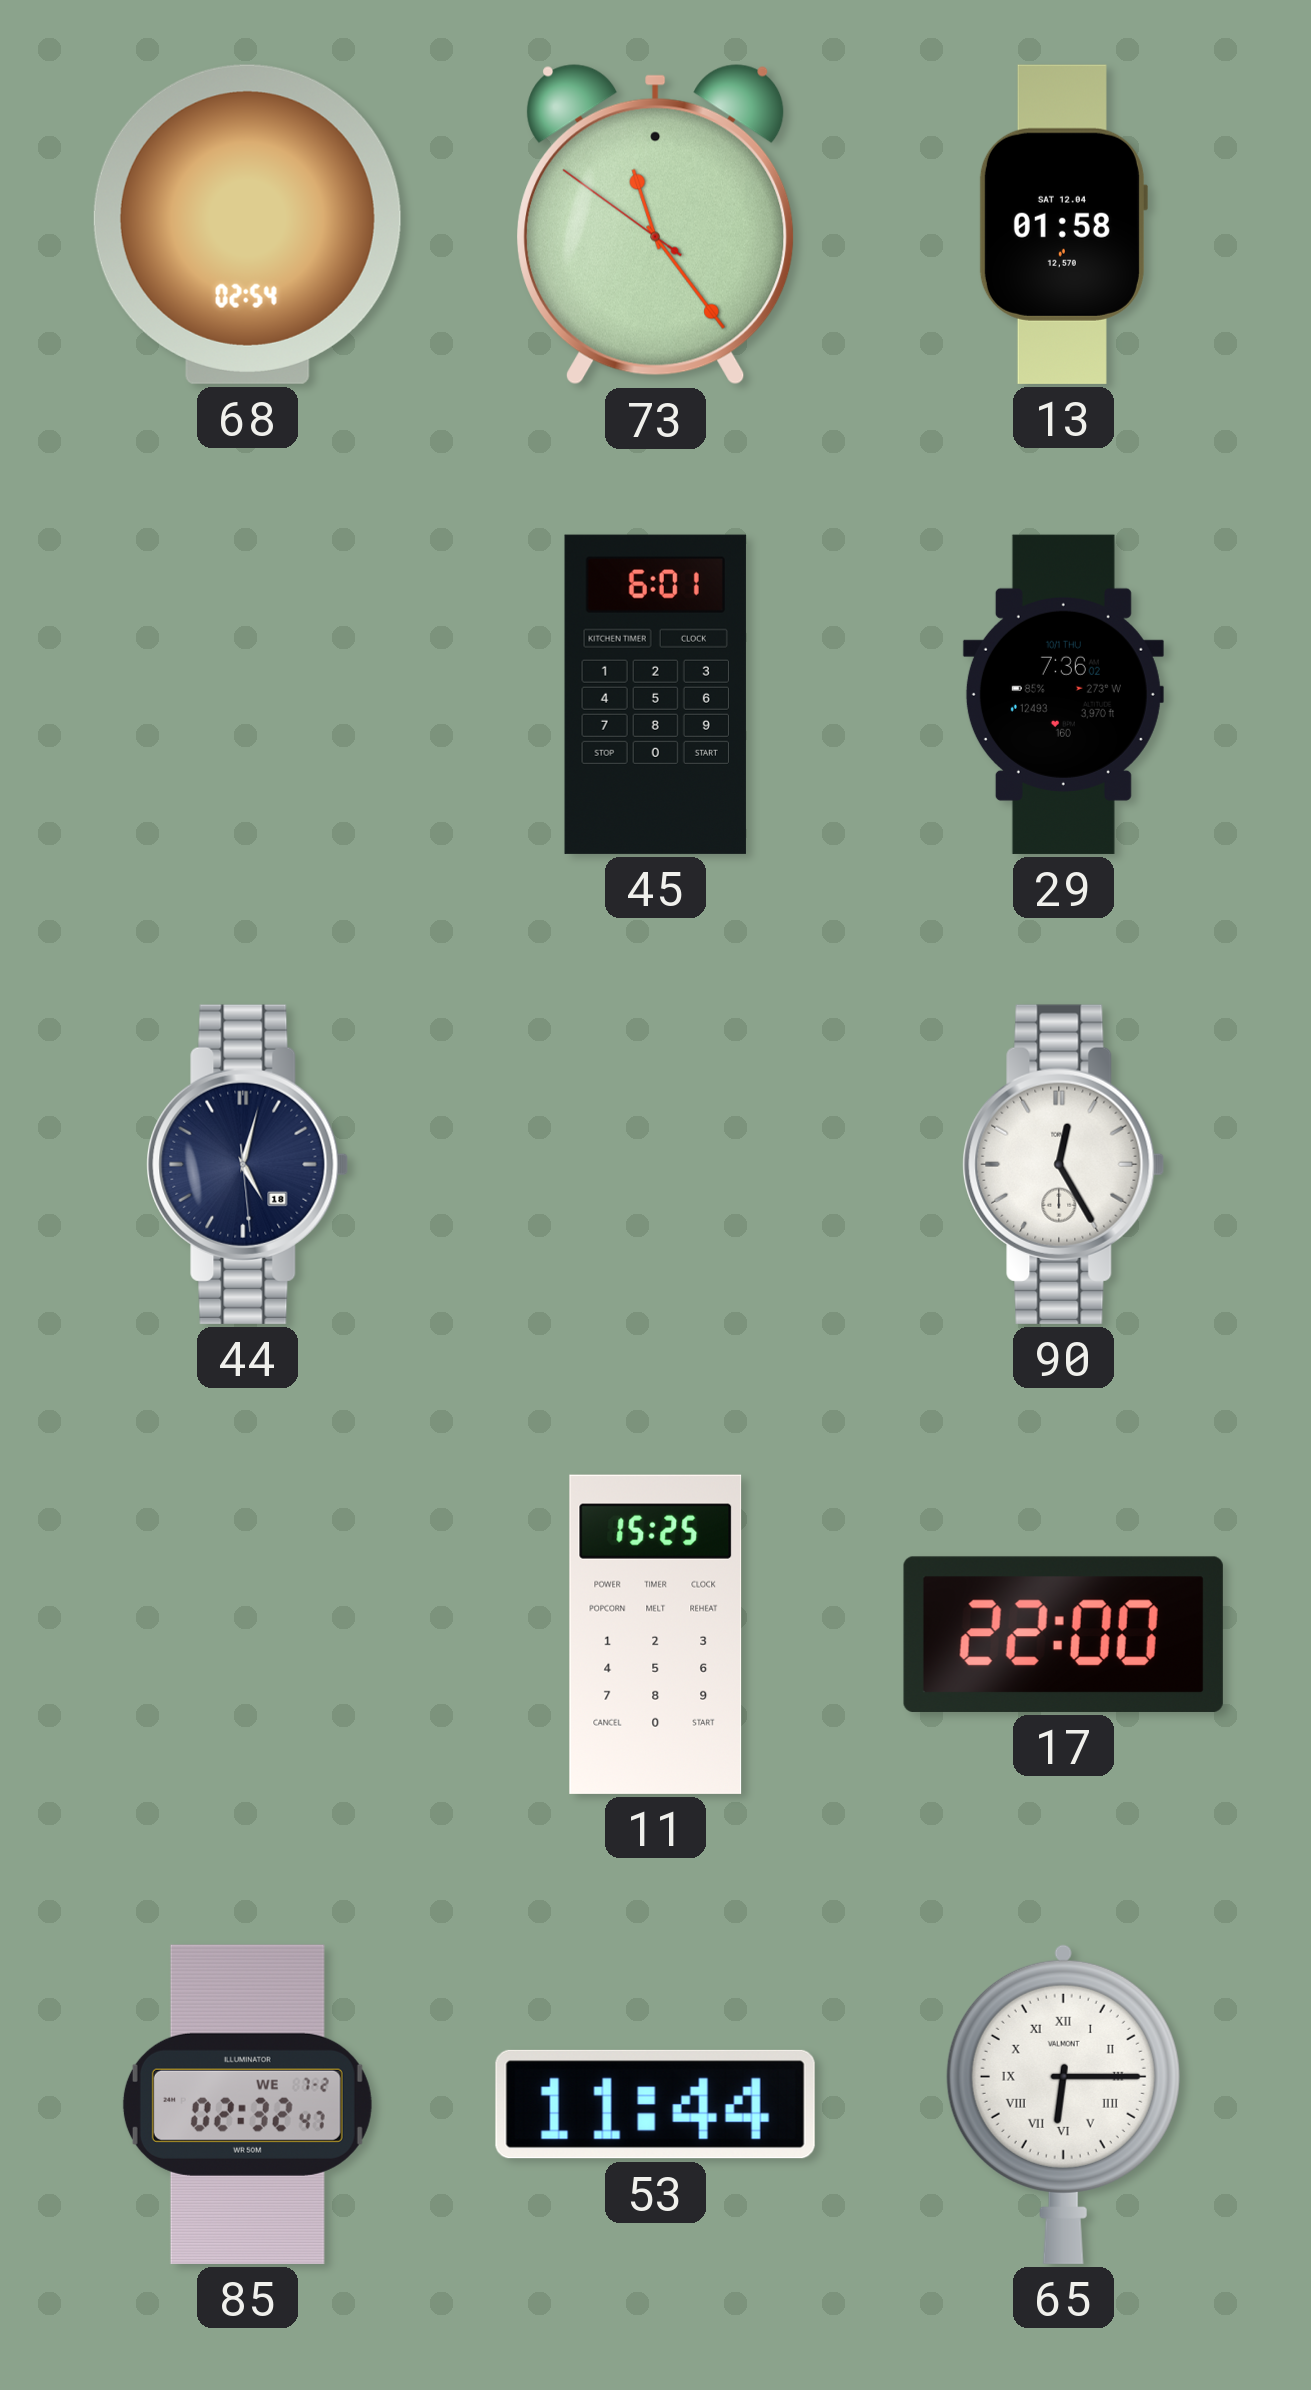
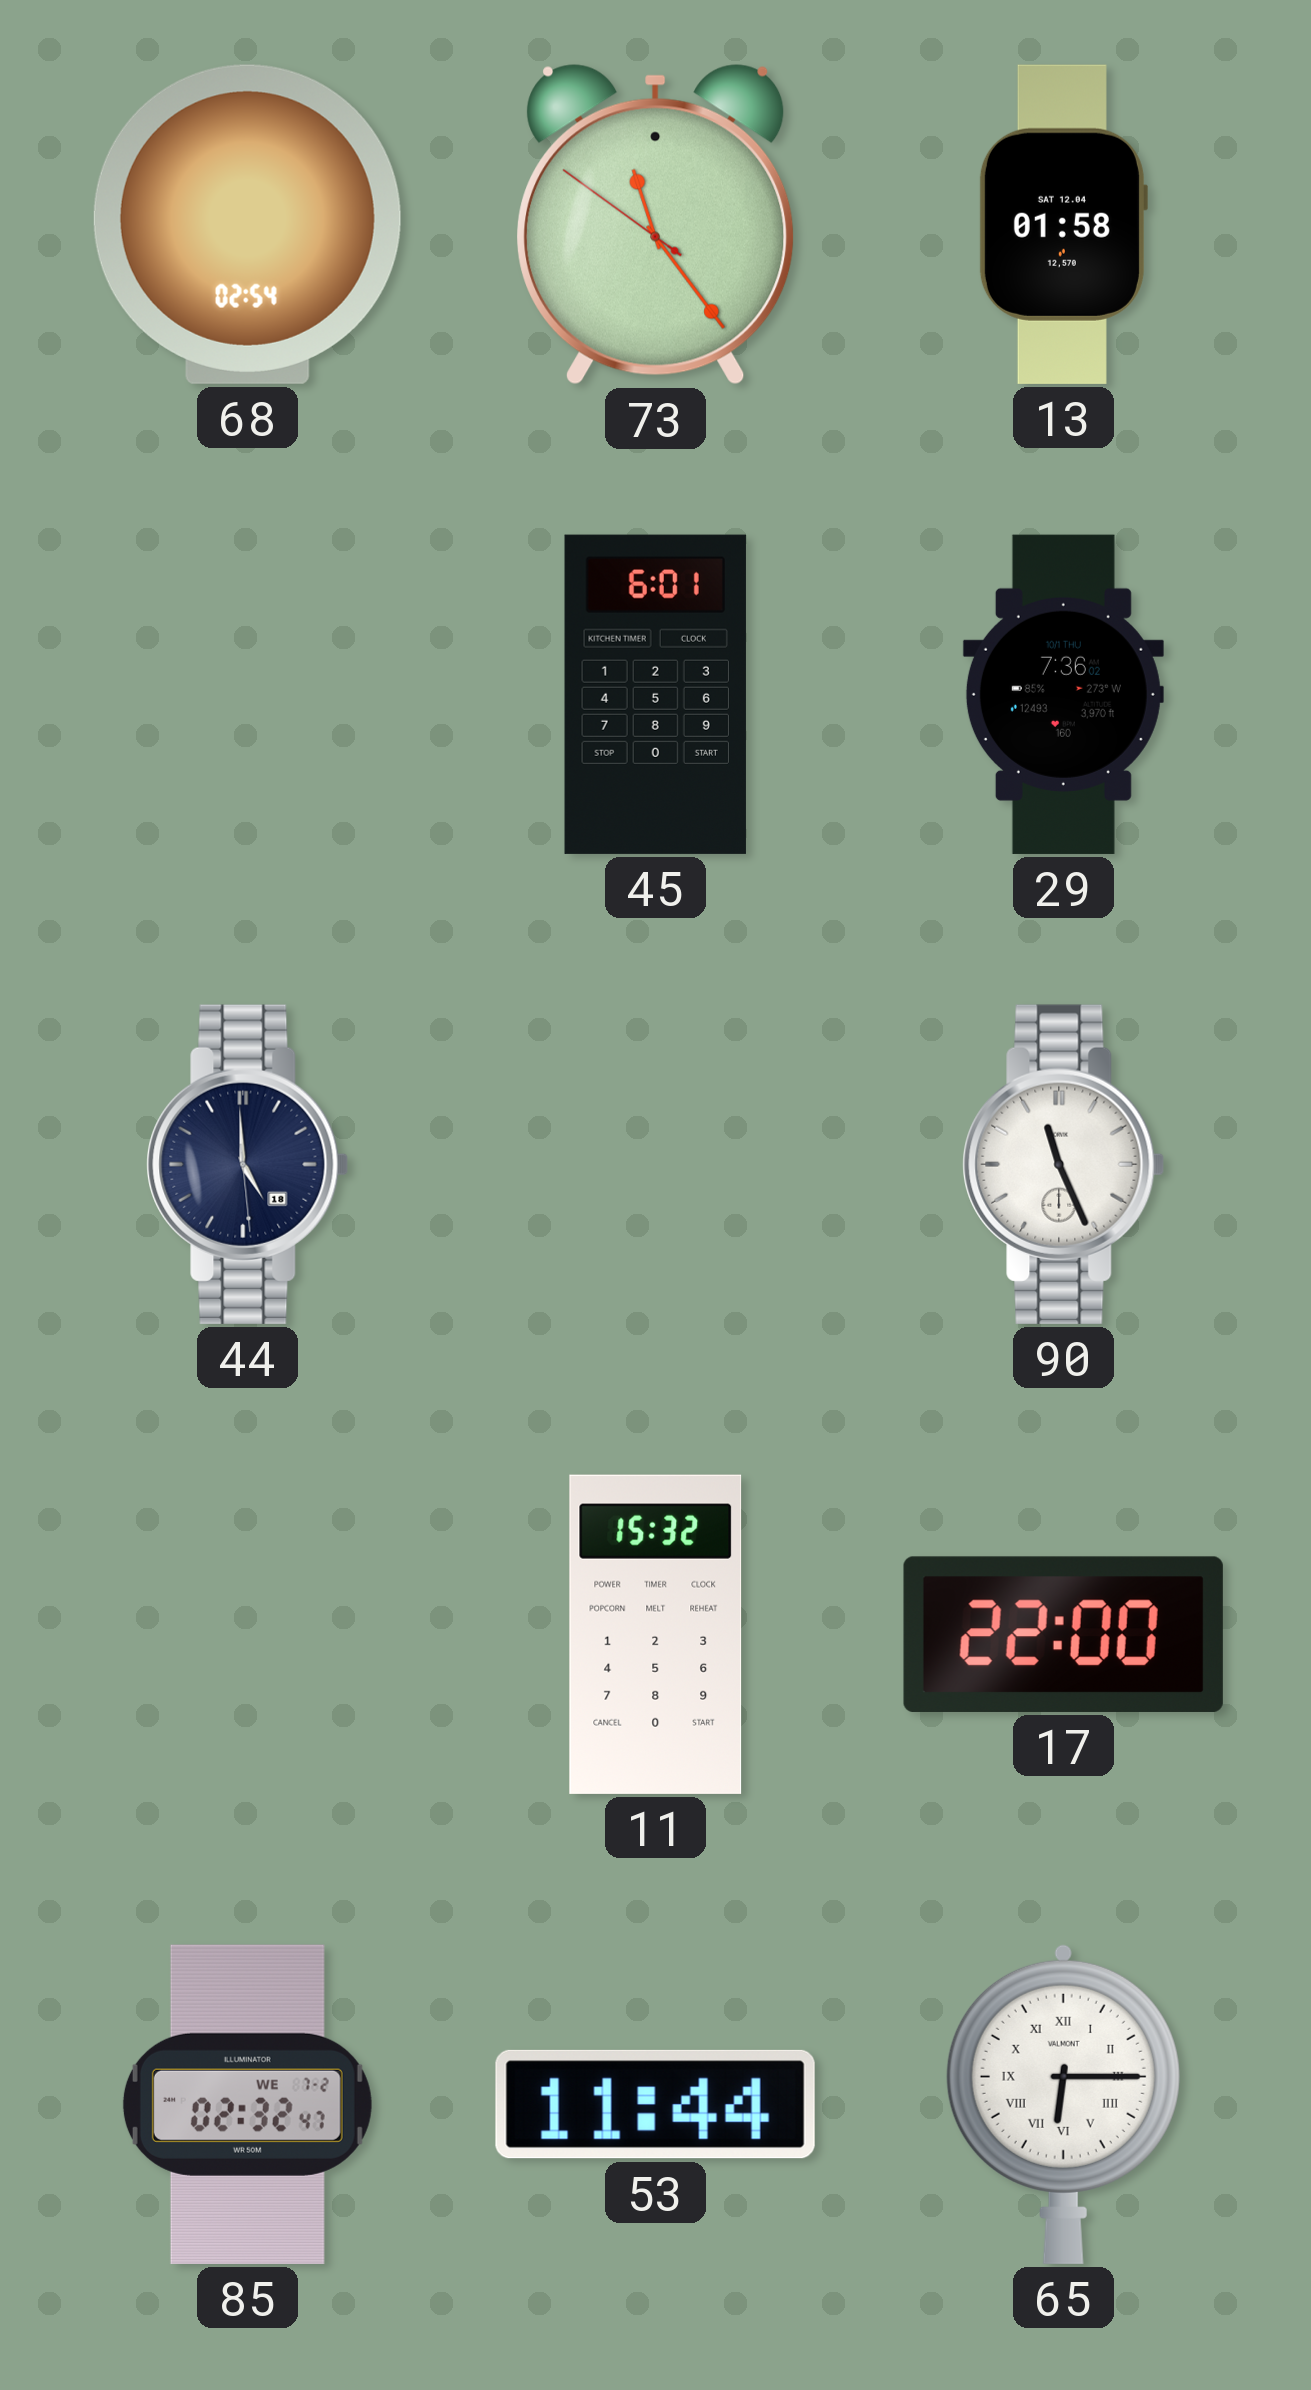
44: 5:02 -> 4:59
90: 12:25 -> 11:26
11: 15:25 -> 15:32
